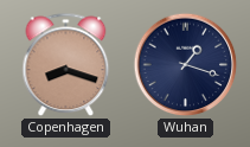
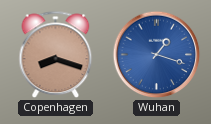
Wuhan dial: navy -> blue
